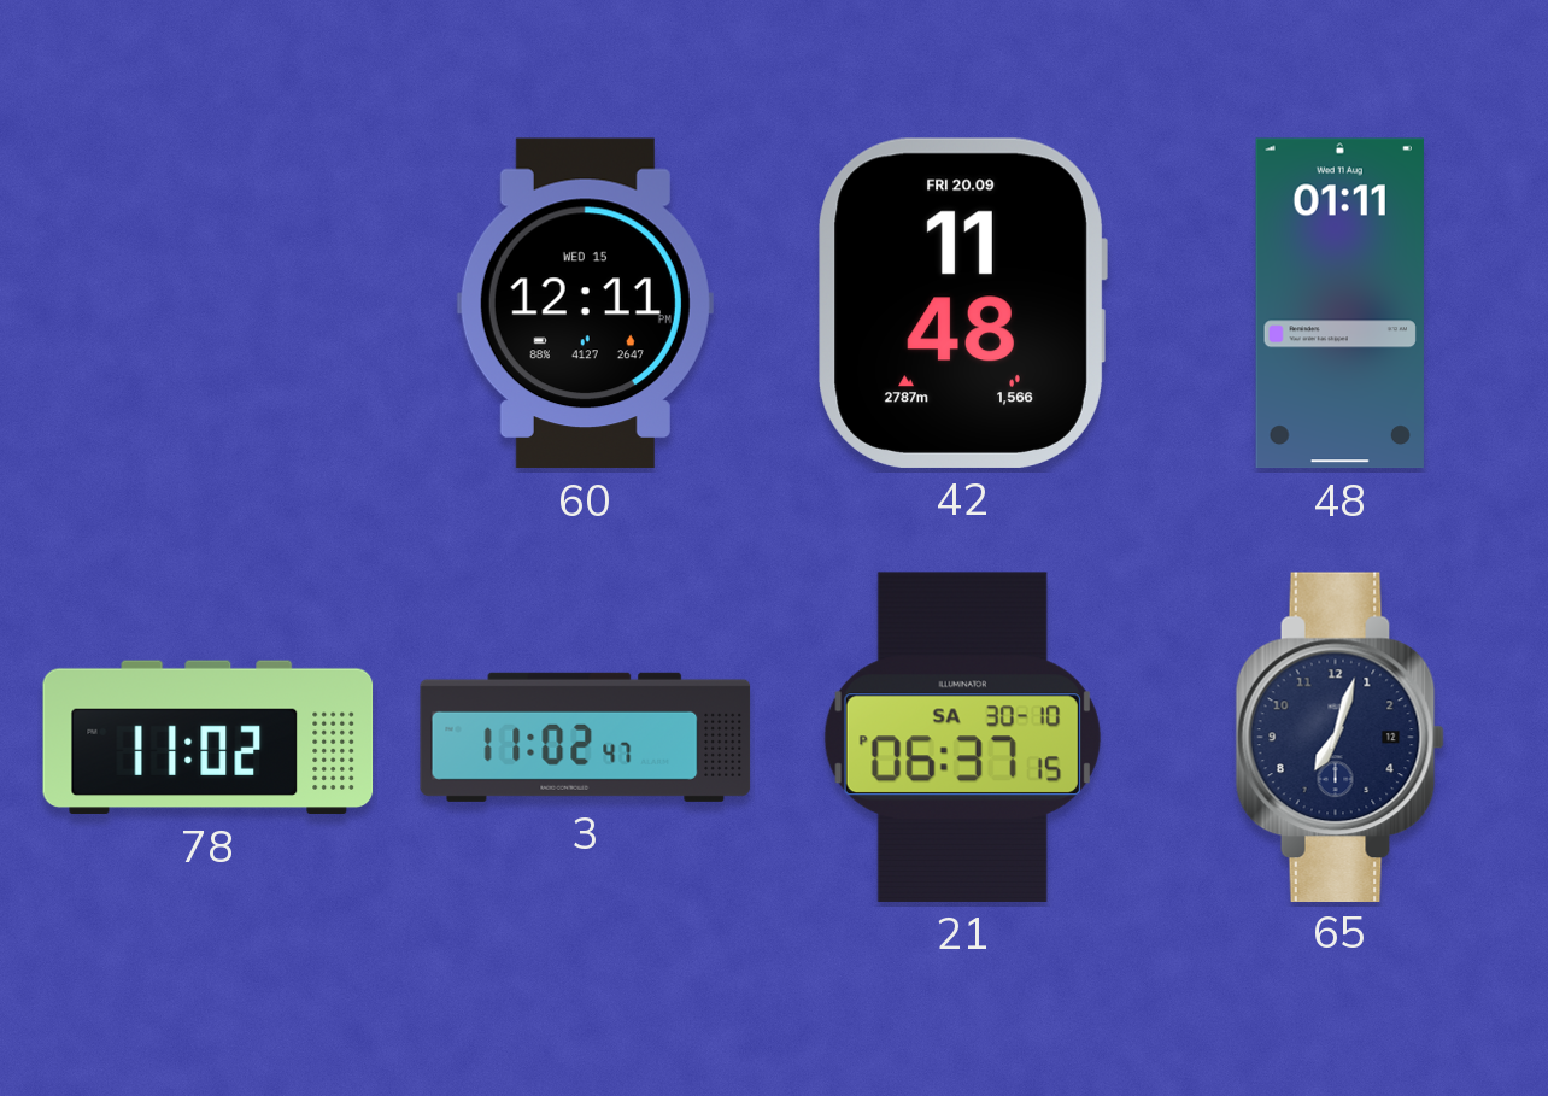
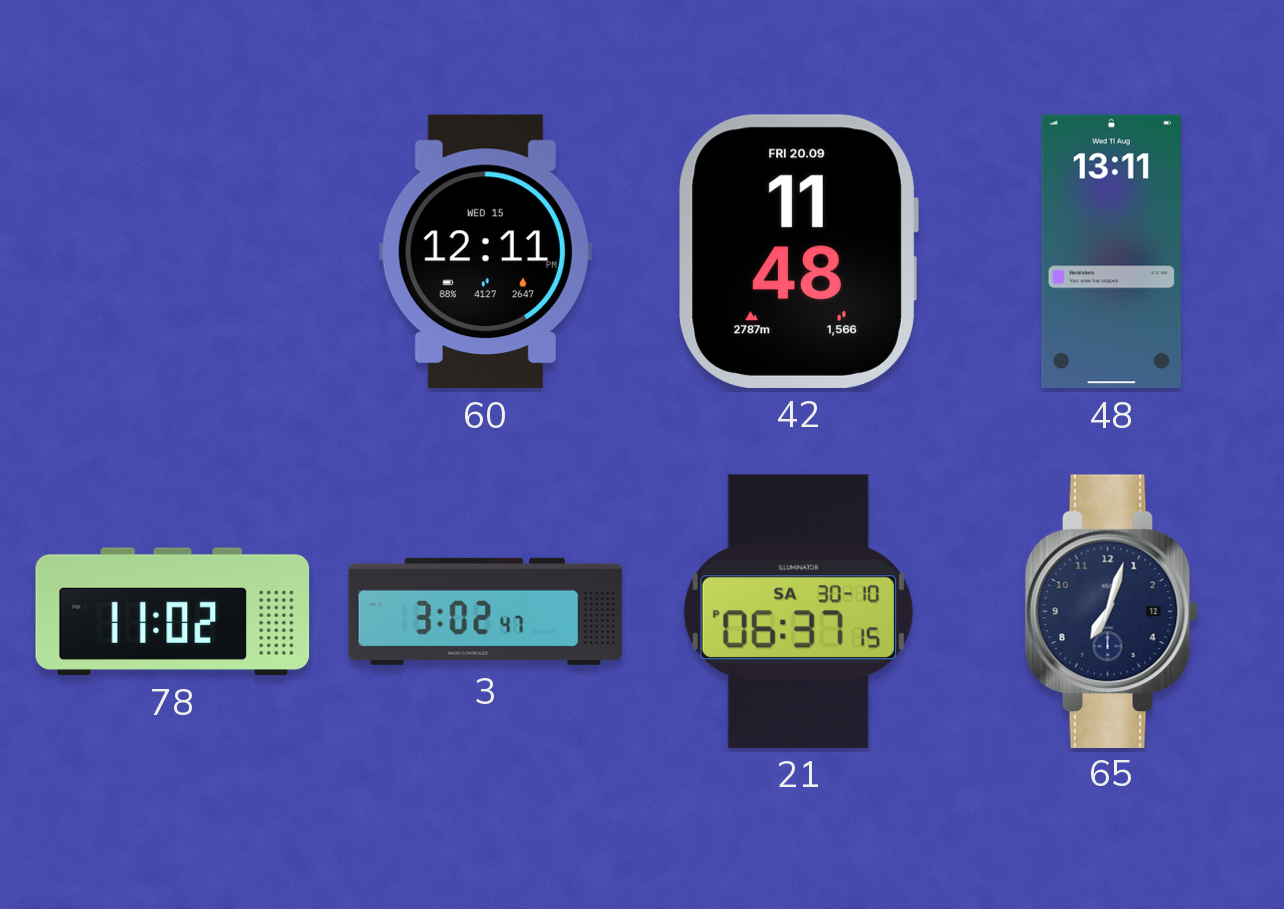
48: 01:11 -> 13:11
3: 11:02 -> 3:02
